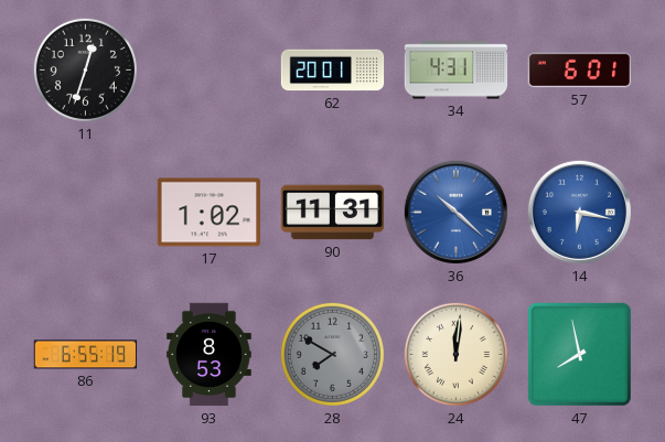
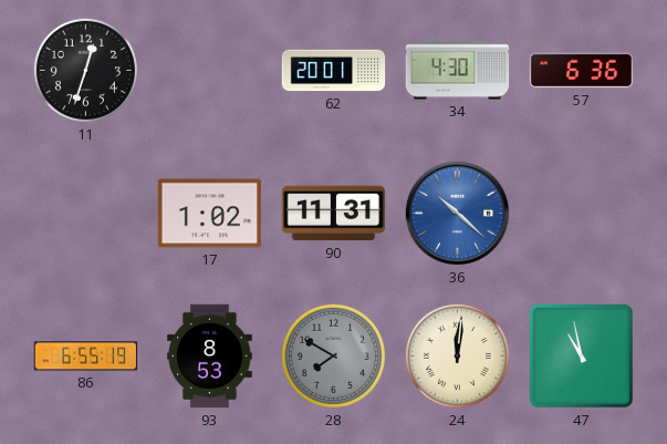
34: 4:31 -> 4:30
57: 6:01 -> 6:36
14: 6:17 -> none
47: 7:58 -> 10:58
